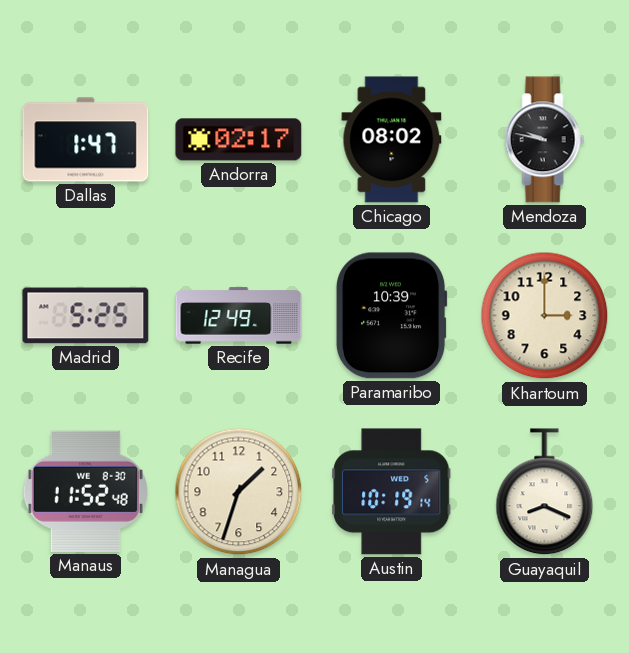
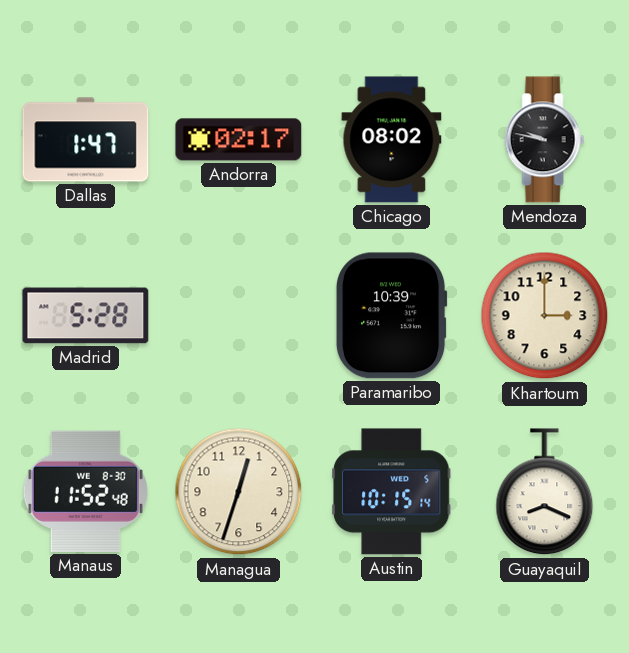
Madrid: 5:25 -> 5:28
Recife: 12:49 -> none
Managua: 1:33 -> 12:33
Austin: 10:19 -> 10:15
